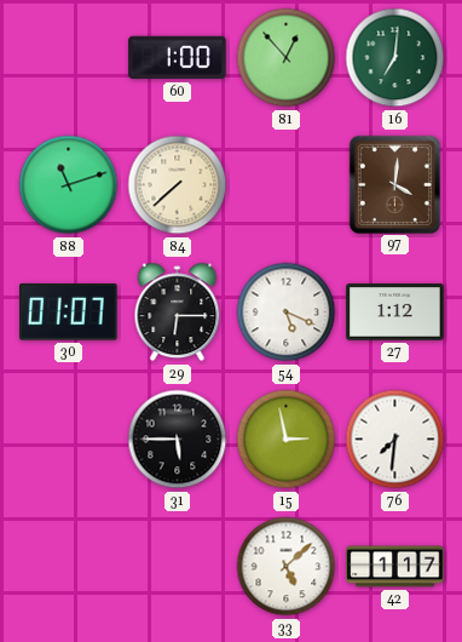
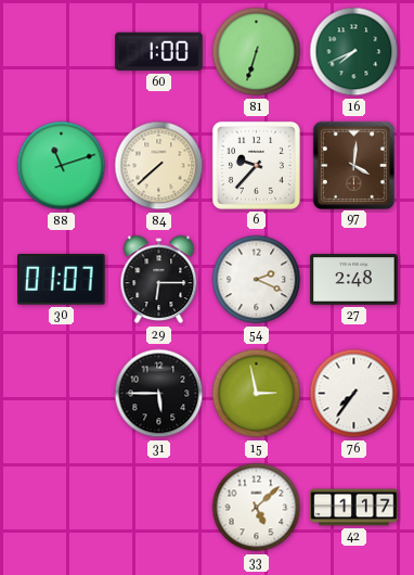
81: 12:53 -> 6:33
16: 7:01 -> 7:41
6: none -> 9:37
54: 5:19 -> 2:19
27: 1:12 -> 2:48
76: 7:31 -> 7:36
